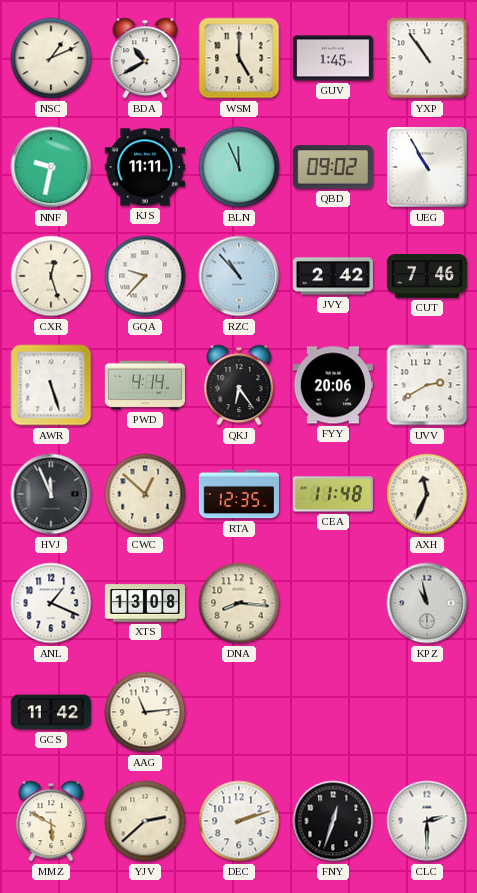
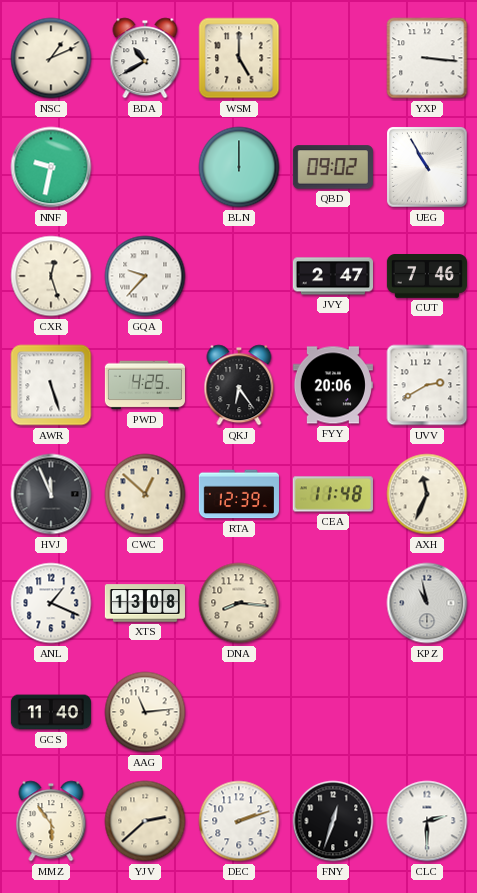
GUV: 1:45 -> none
YXP: 10:54 -> 3:16
KJS: 11:11 -> none
BLN: 11:56 -> 12:00
RZC: 10:53 -> none
JVY: 2:42 -> 2:47
PWD: 4:14 -> 4:25
RTA: 12:35 -> 12:39
GCS: 11:42 -> 11:40
MMZ: 5:50 -> 5:54
